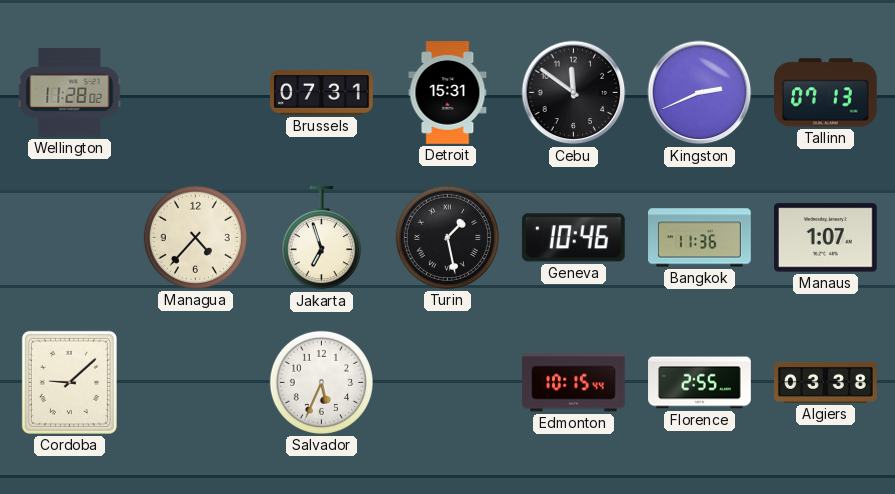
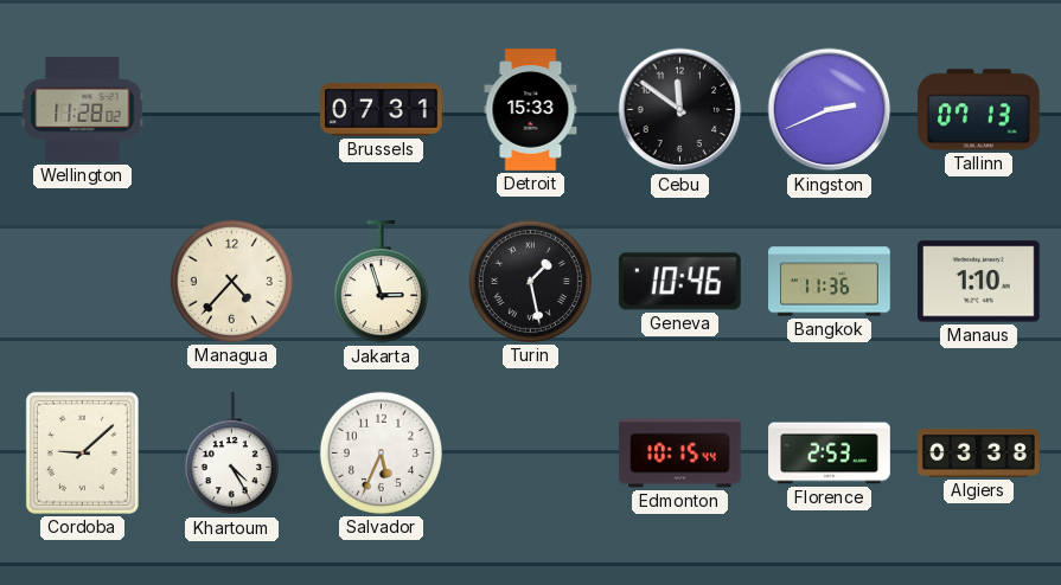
Detroit: 15:31 -> 15:33
Jakarta: 6:57 -> 2:57
Manaus: 1:07 -> 1:10
Khartoum: none -> 4:25
Florence: 2:55 -> 2:53
